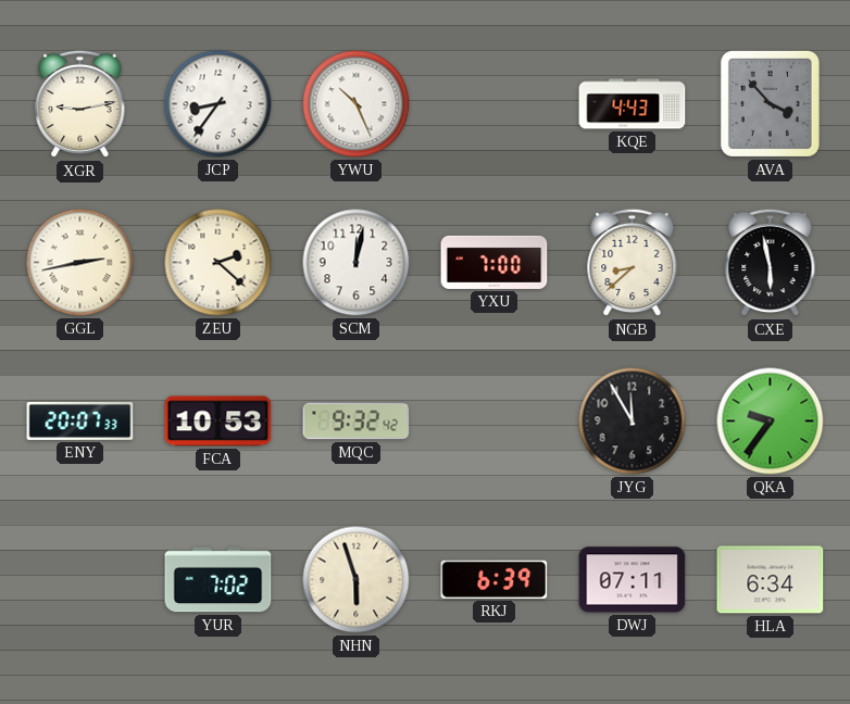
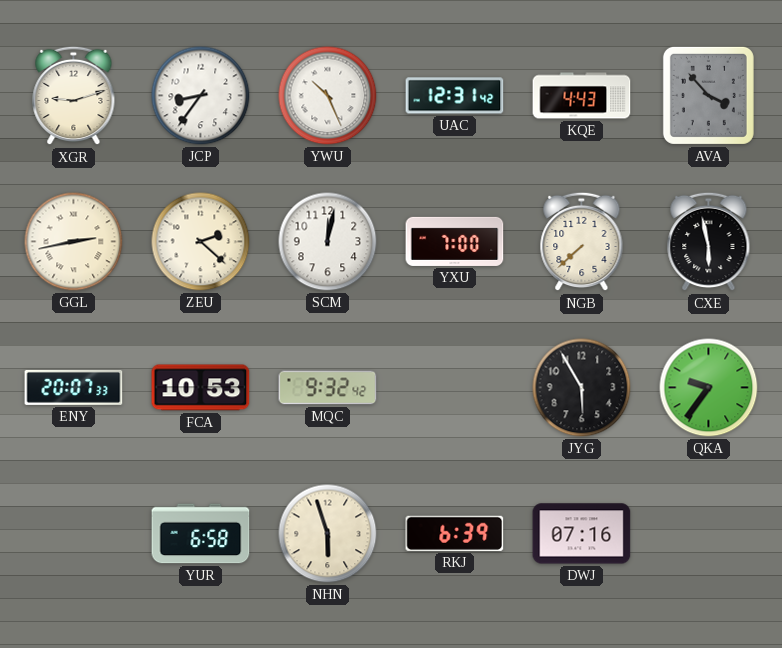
XGR: 9:13 -> 9:12
UAC: none -> 12:31
NGB: 8:38 -> 7:38
JYG: 11:55 -> 5:55
YUR: 7:02 -> 6:58
DWJ: 07:11 -> 07:16
HLA: 6:34 -> none
